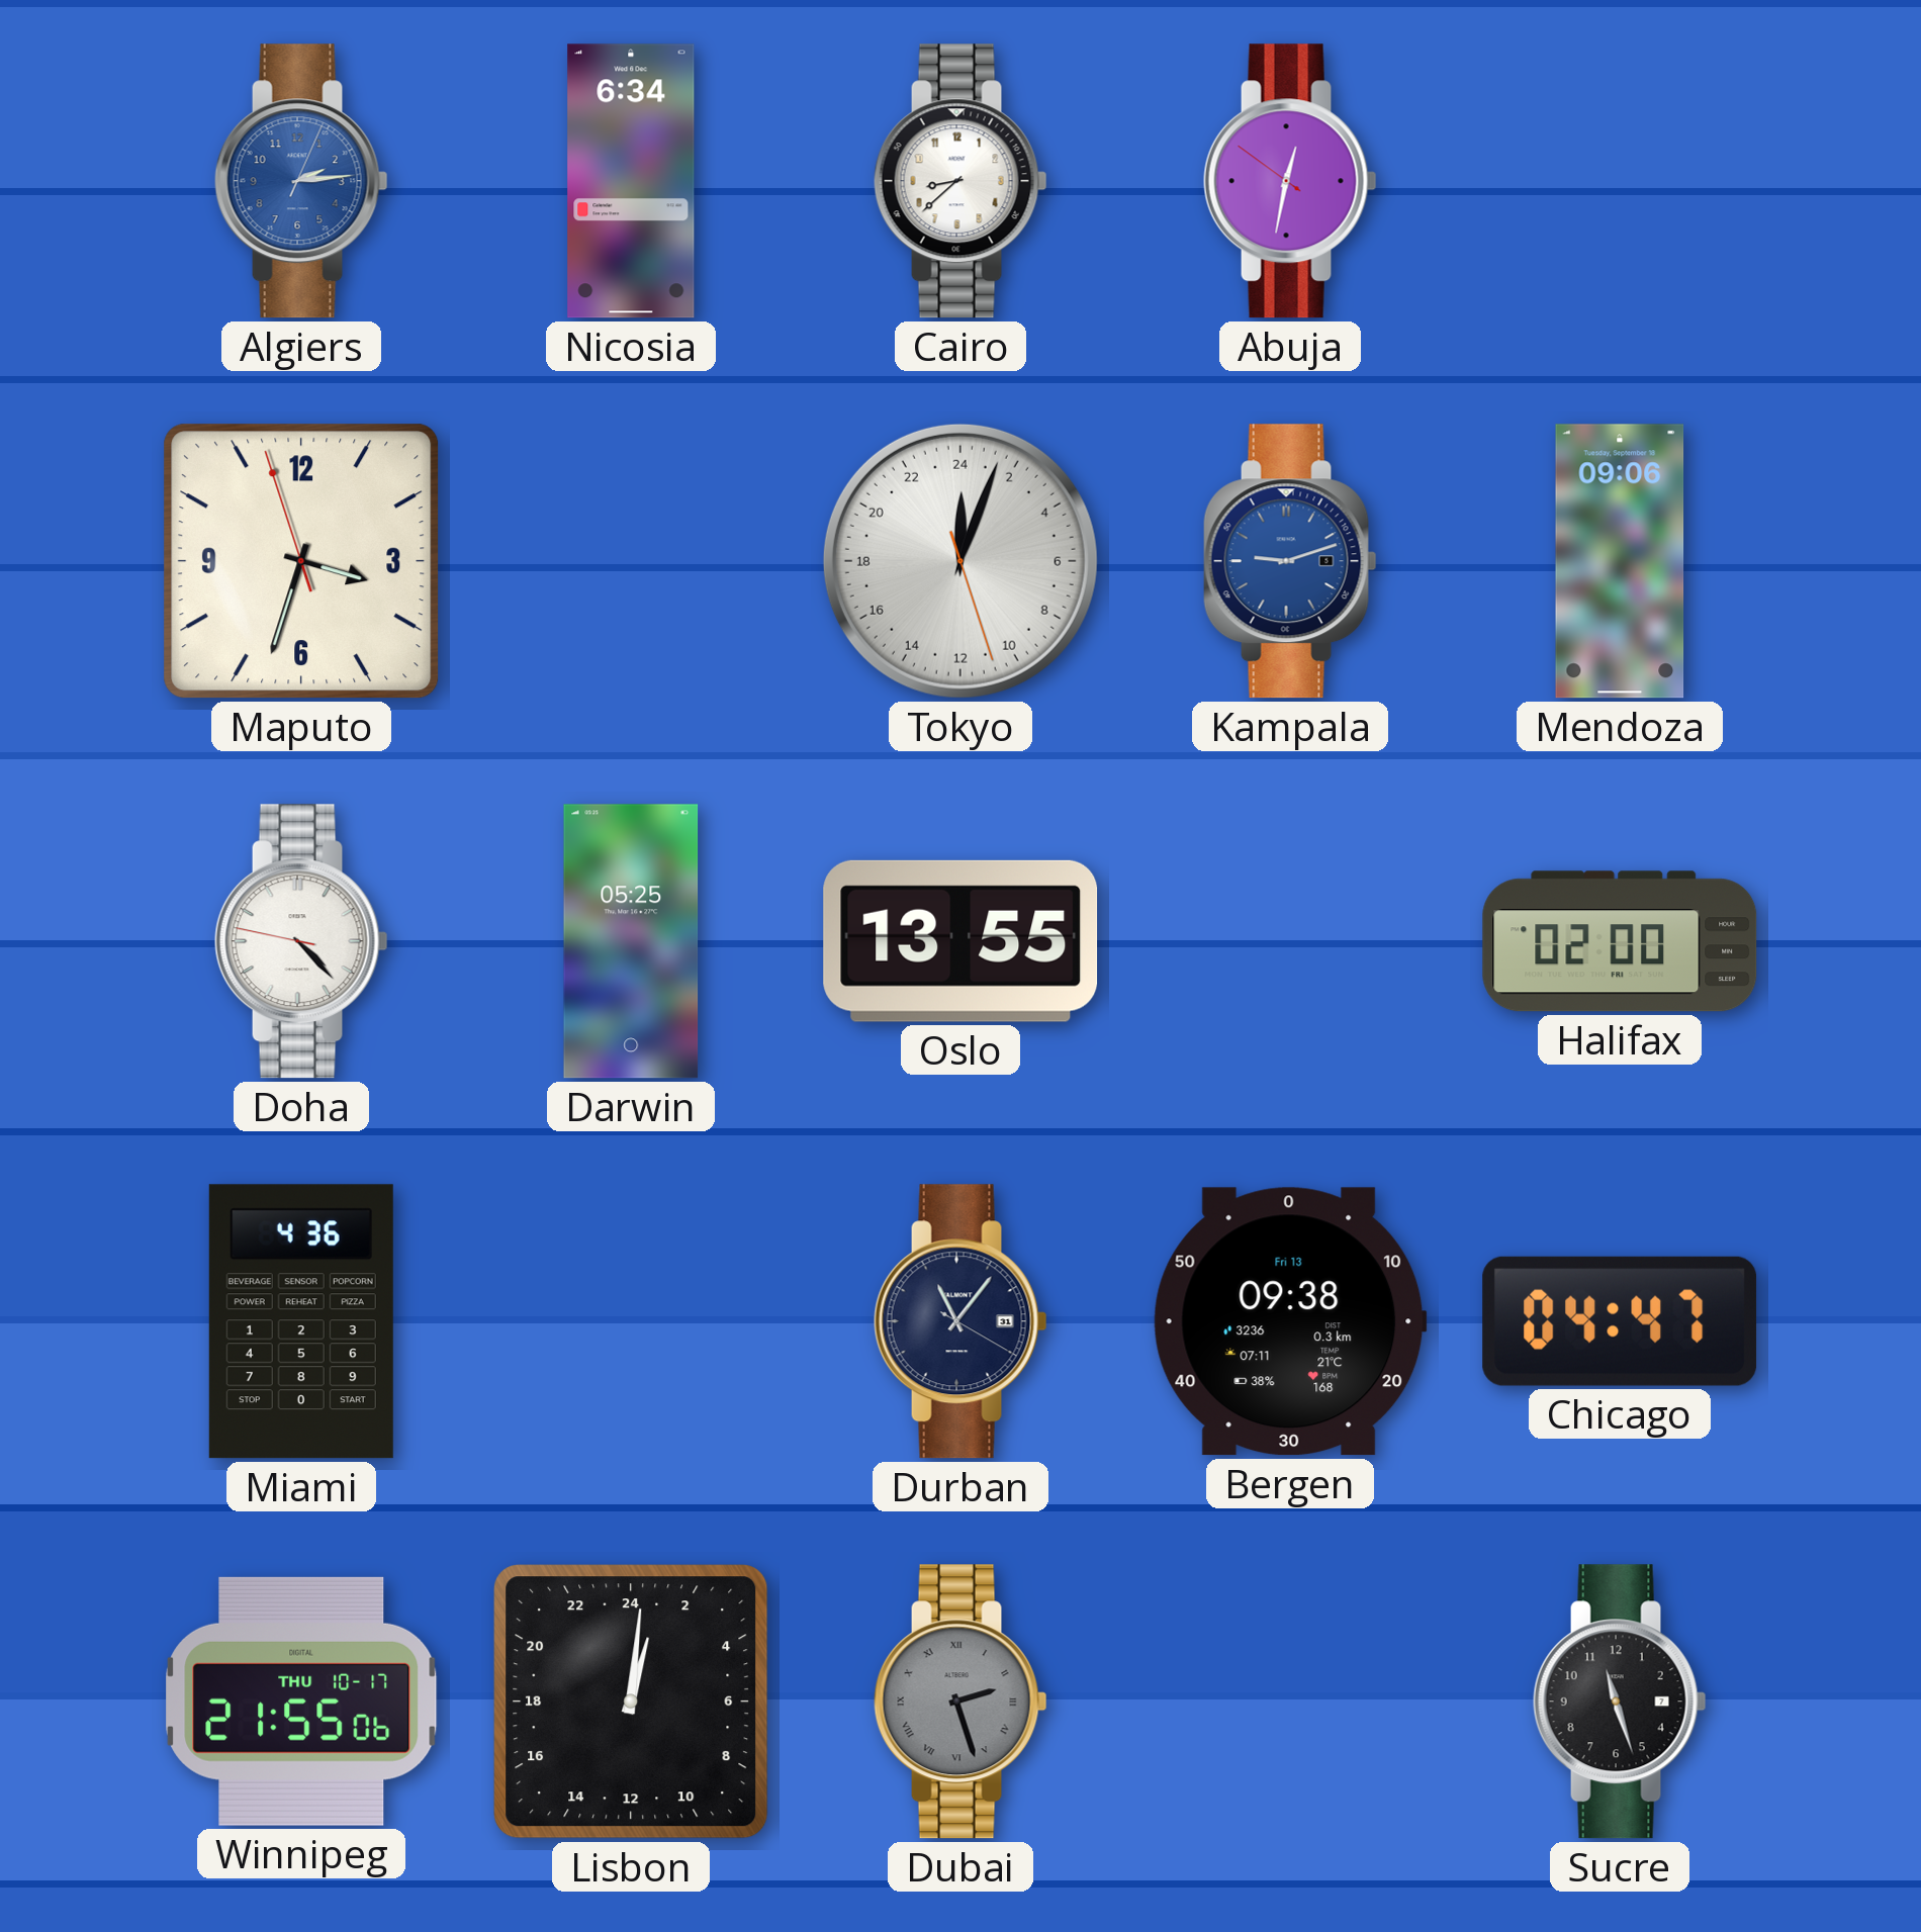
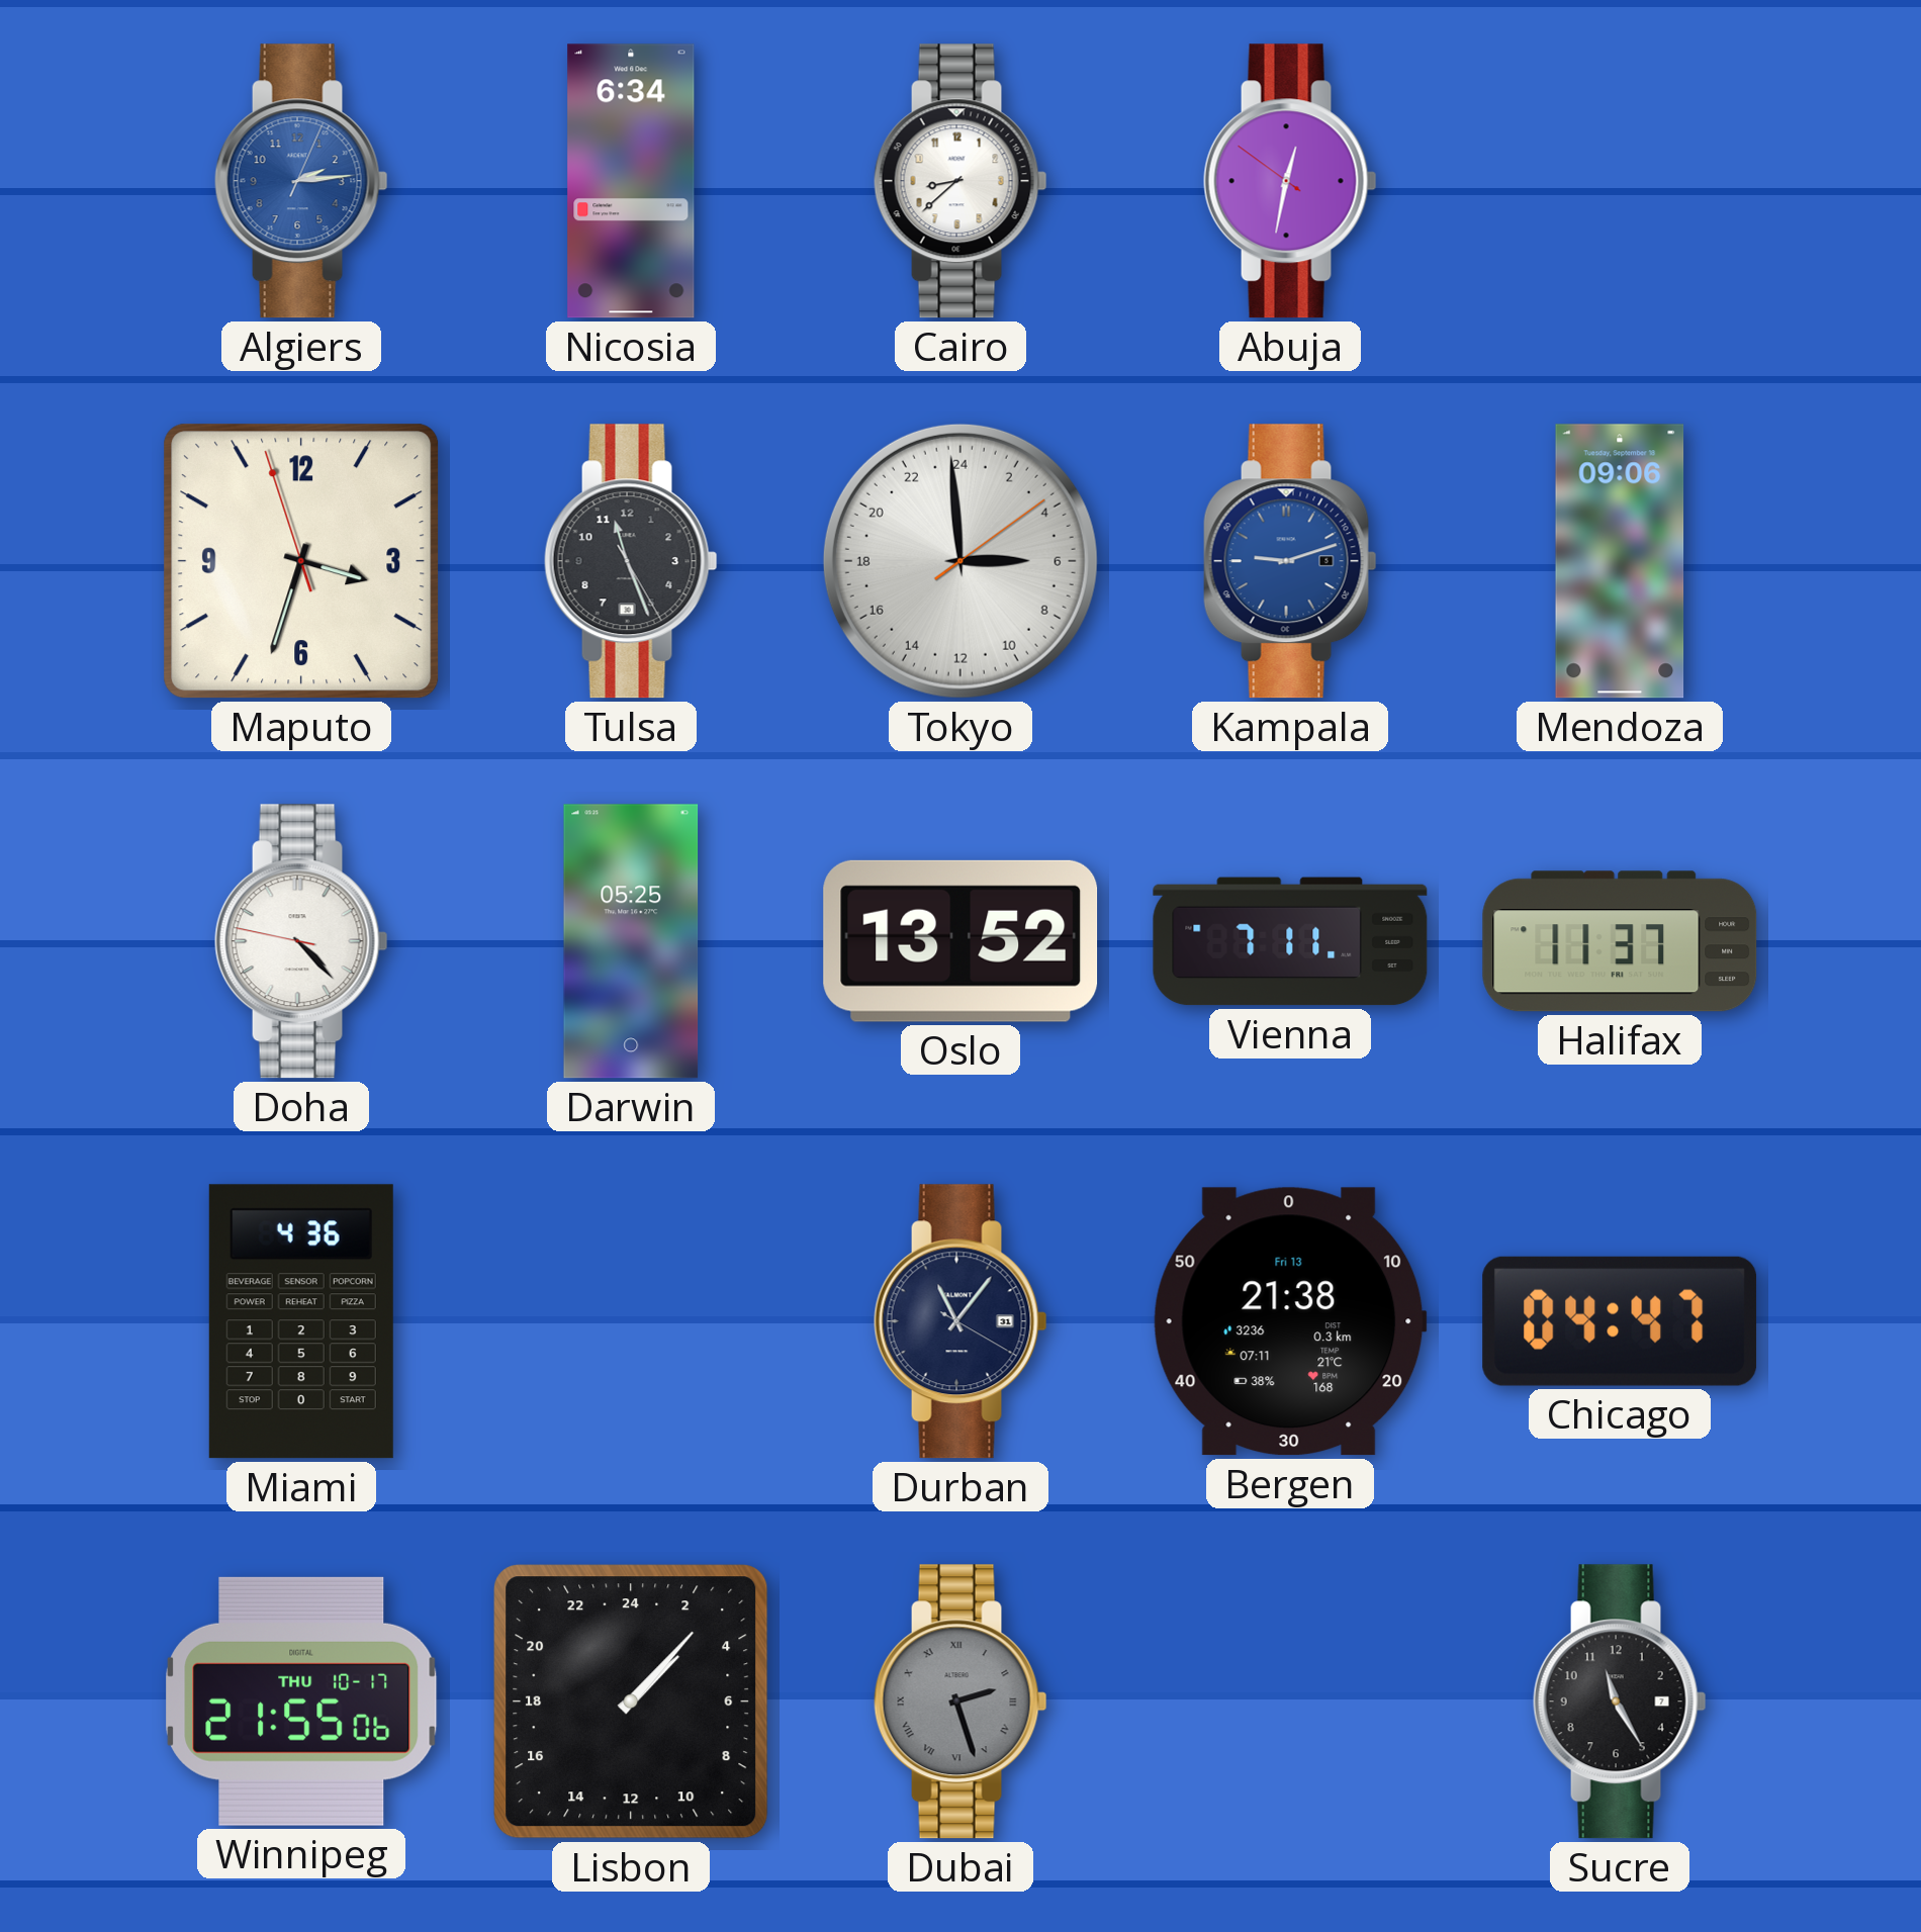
Tulsa: none -> 11:26
Tokyo: 0:03 -> 5:59
Oslo: 13:55 -> 13:52
Vienna: none -> 7:11
Halifax: 02:00 -> 11:37
Bergen: 09:38 -> 21:38
Lisbon: 1:01 -> 3:07
Sucre: 11:27 -> 11:25
